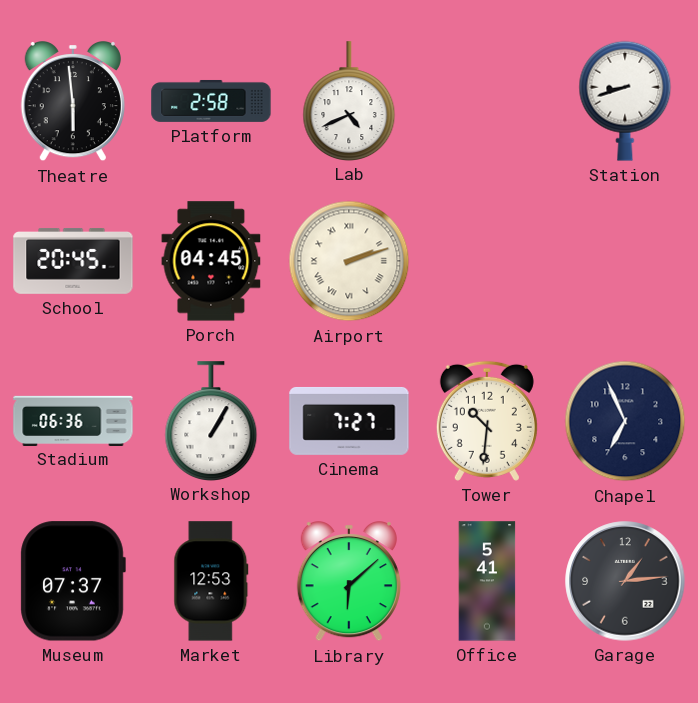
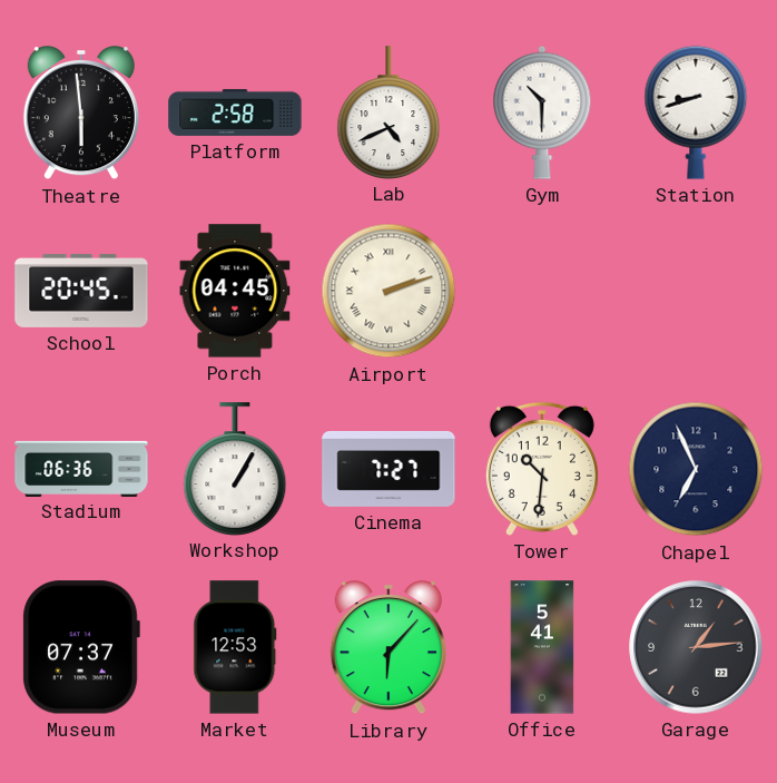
Gym: none -> 10:30
Library: 6:08 -> 6:07
